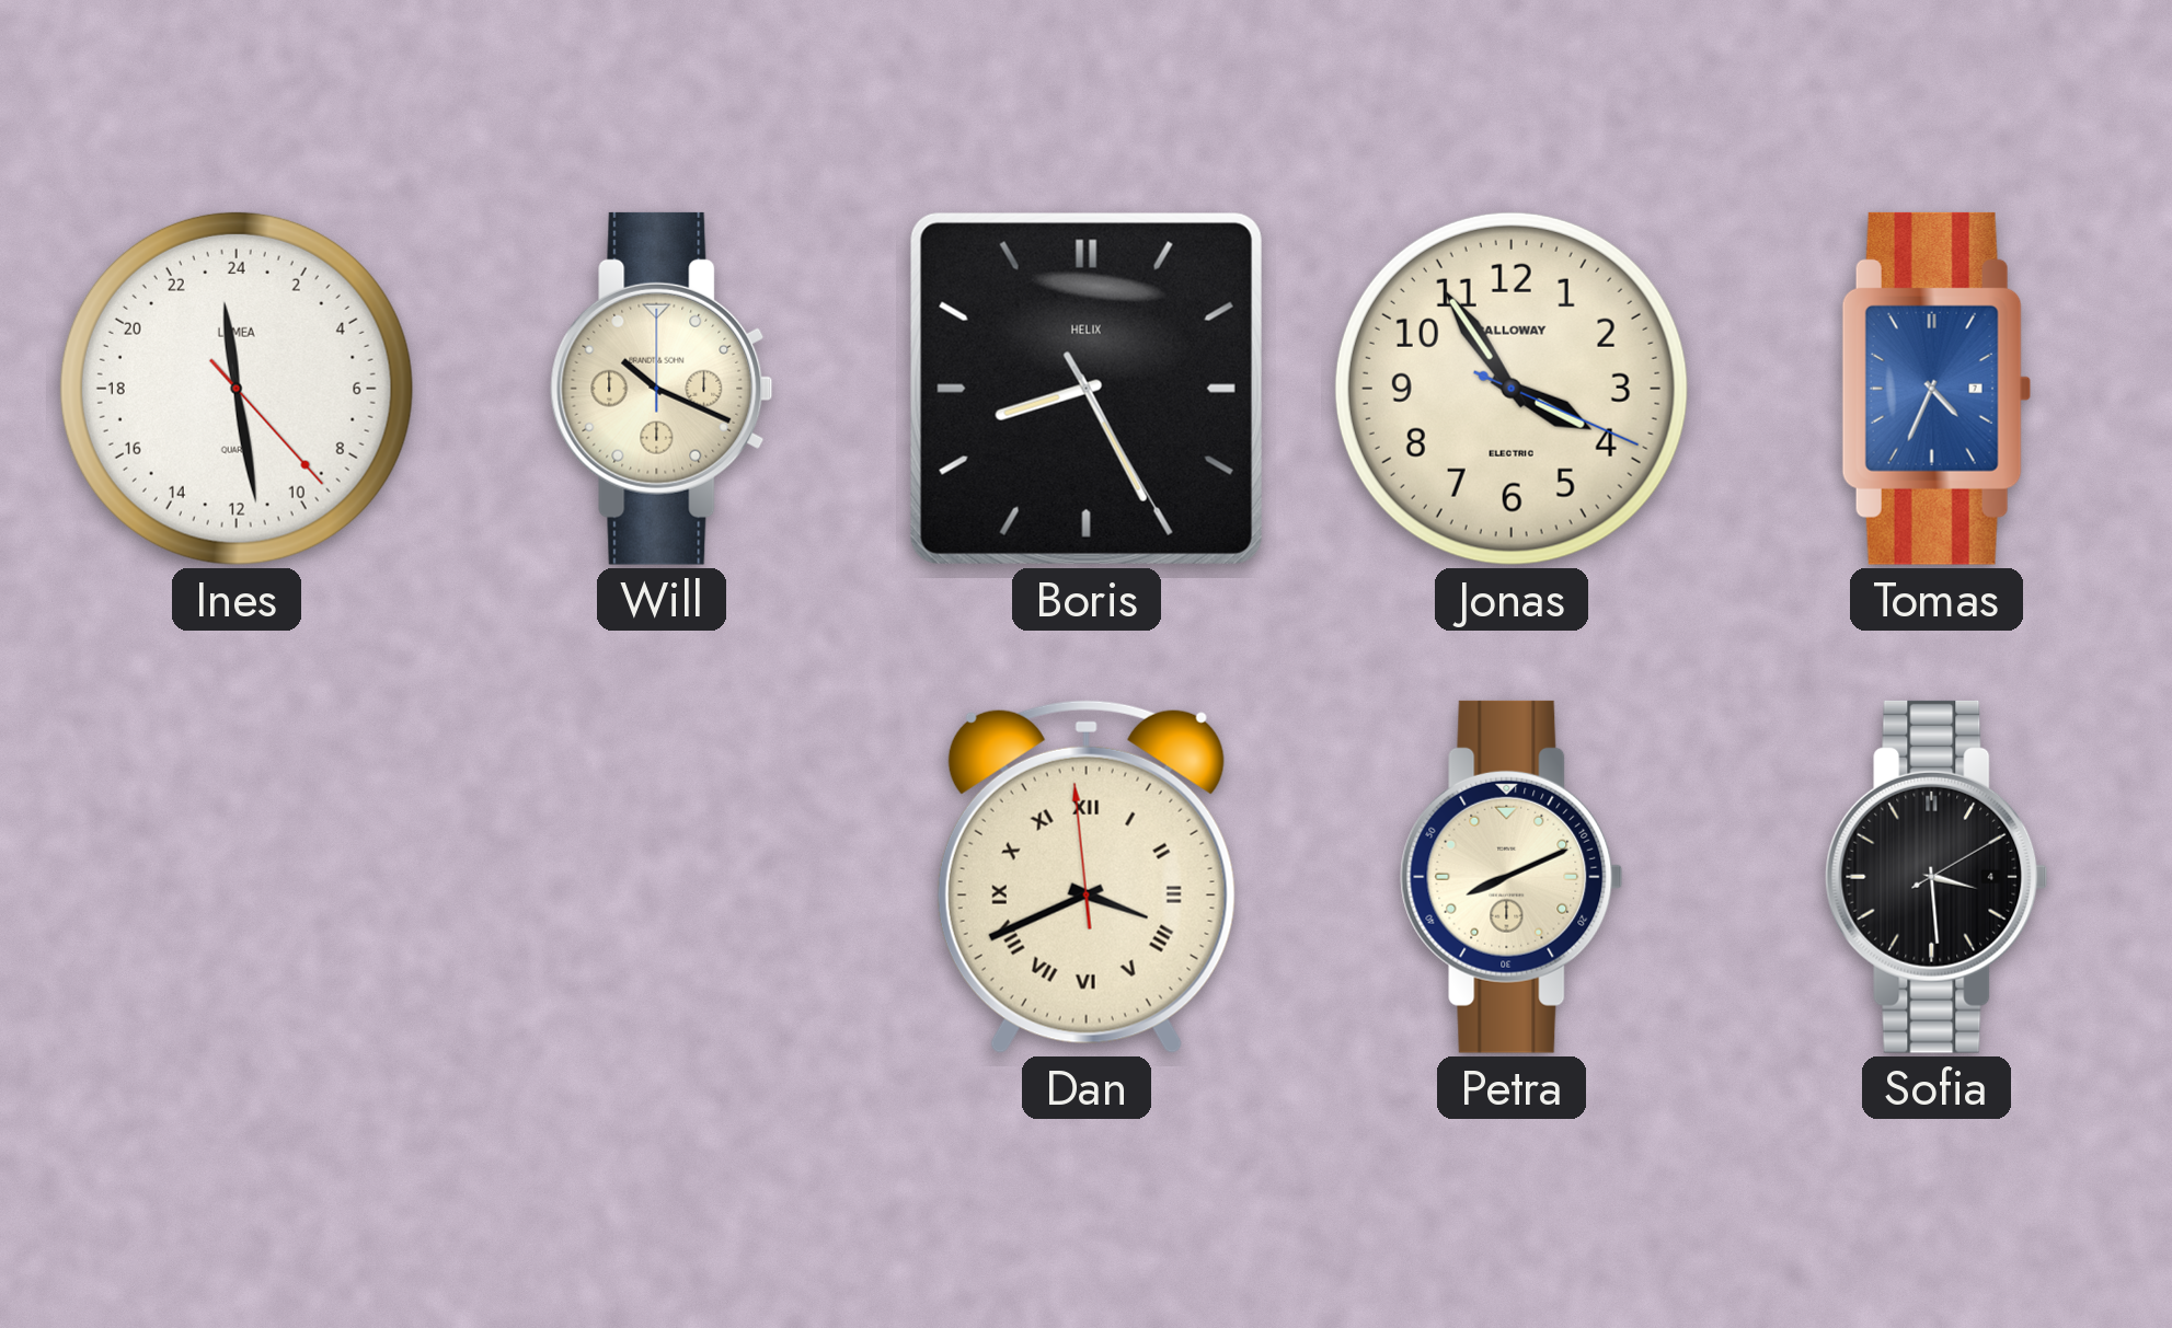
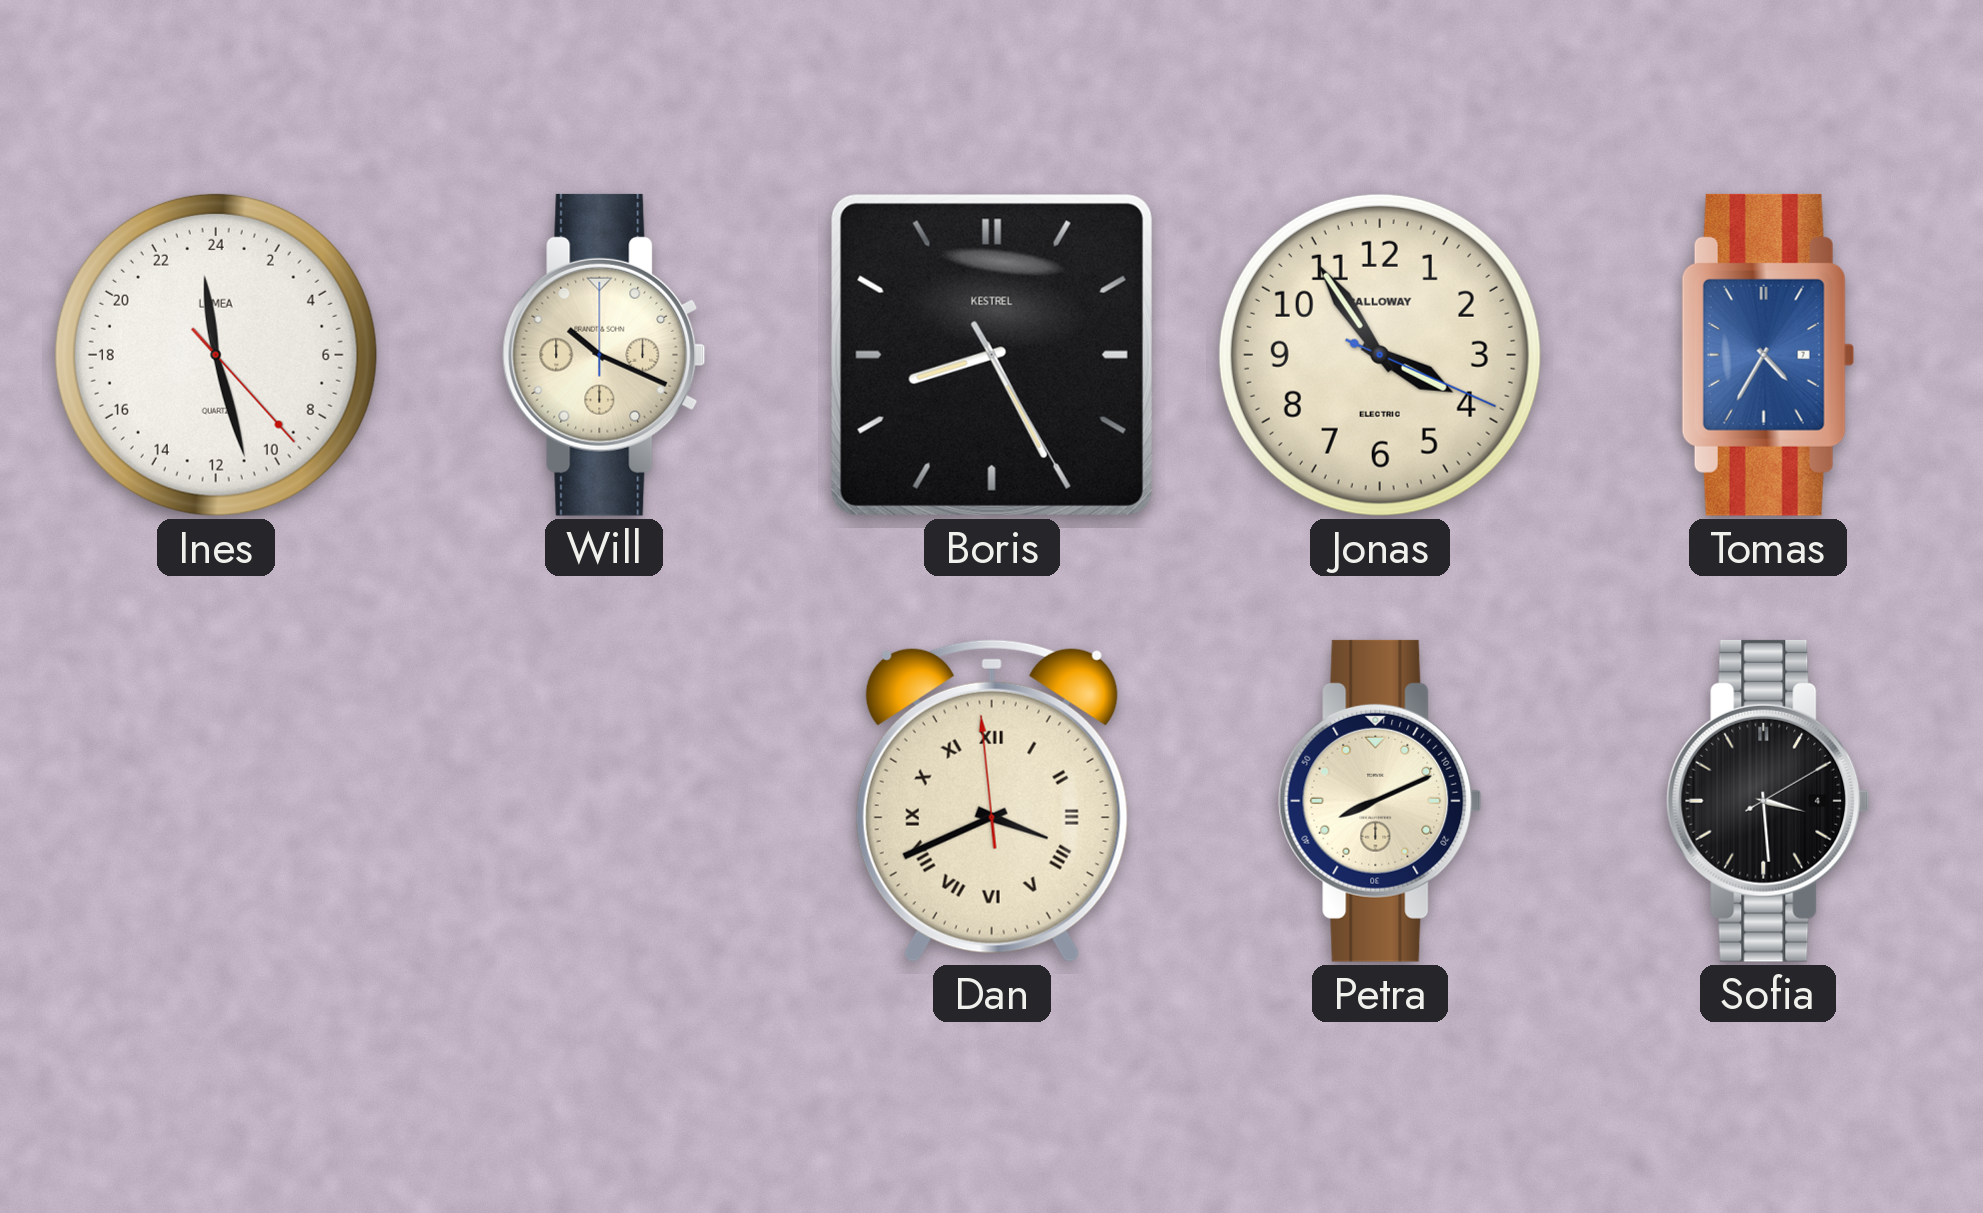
Ines: 23:28 -> 23:27
Boris brand: HELIX -> KESTREL
Tomas: 4:34 -> 4:35
